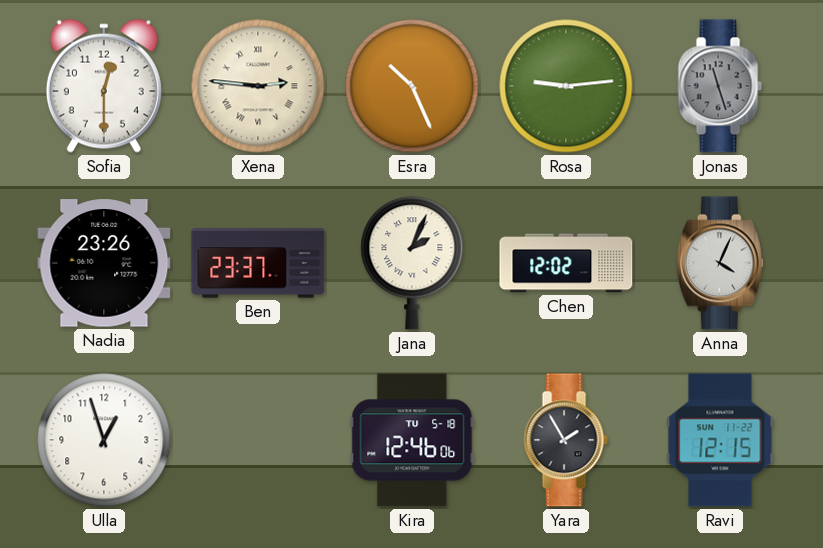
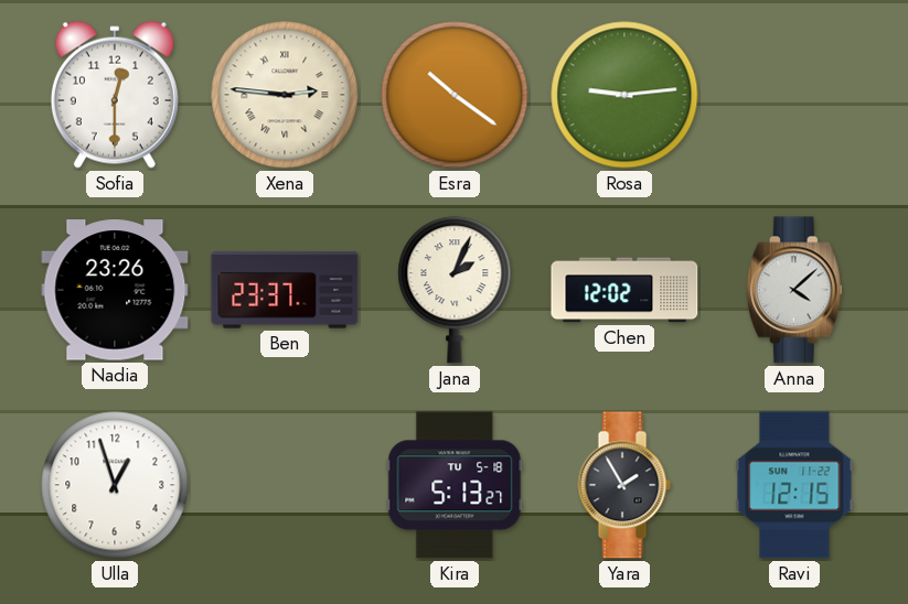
Esra: 10:26 -> 10:21
Jonas: 11:27 -> none
Anna: 4:04 -> 4:08
Kira: 12:46 -> 5:13
